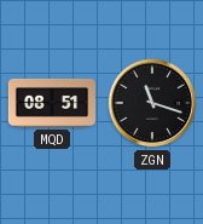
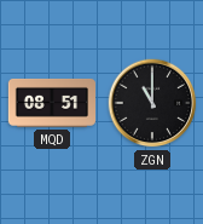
ZGN: 11:18 -> 11:00
